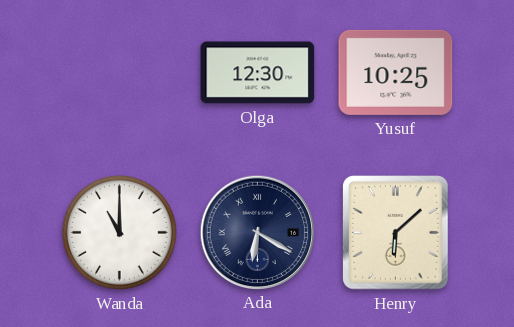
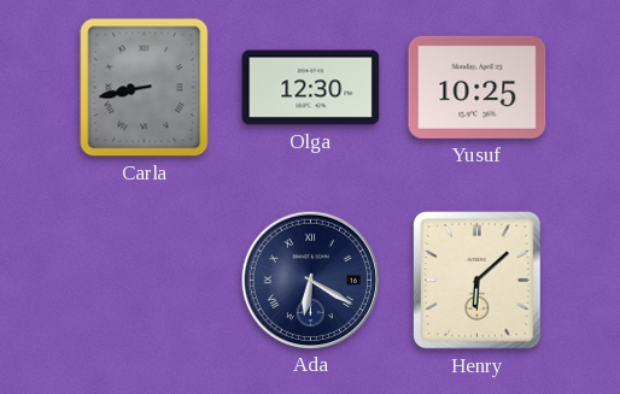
Carla: none -> 8:43
Wanda: 11:00 -> none
